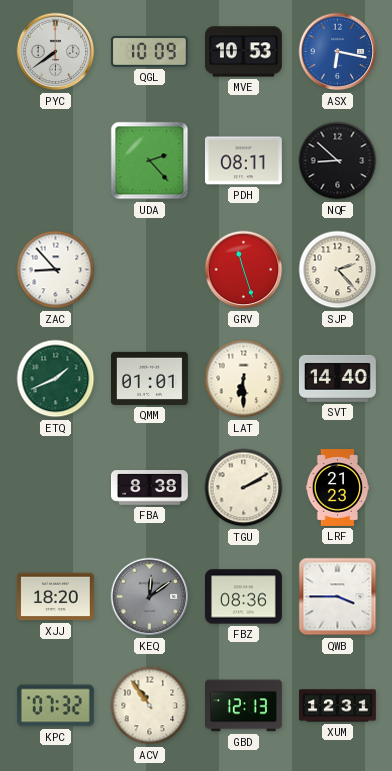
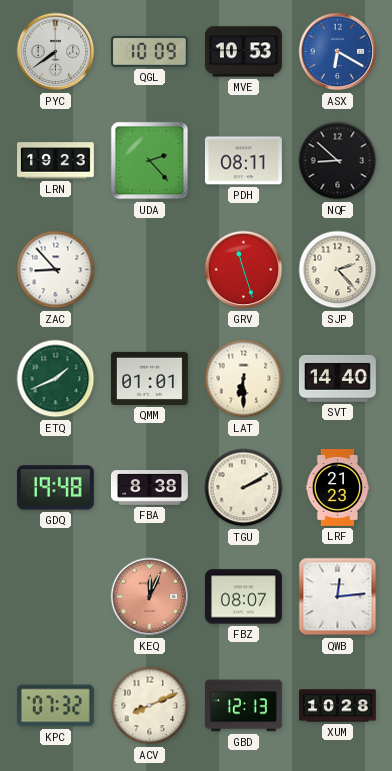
ASX: 6:17 -> 6:20
LRN: none -> 19:23
GDQ: none -> 19:48
XJJ: 18:20 -> none
KEQ: 12:09 -> 12:04
KEQ dial: grey -> salmon
FBZ: 08:36 -> 08:07
QWB: 3:45 -> 12:14
ACV: 10:54 -> 8:11
XUM: 12:31 -> 10:28
